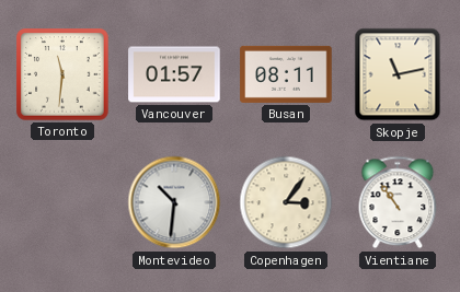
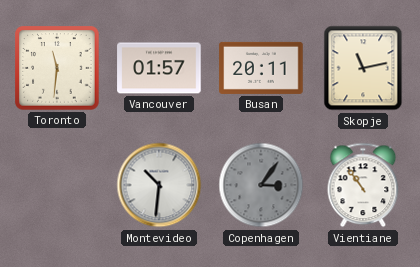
Busan: 08:11 -> 20:11
Copenhagen dial: cream -> grey
